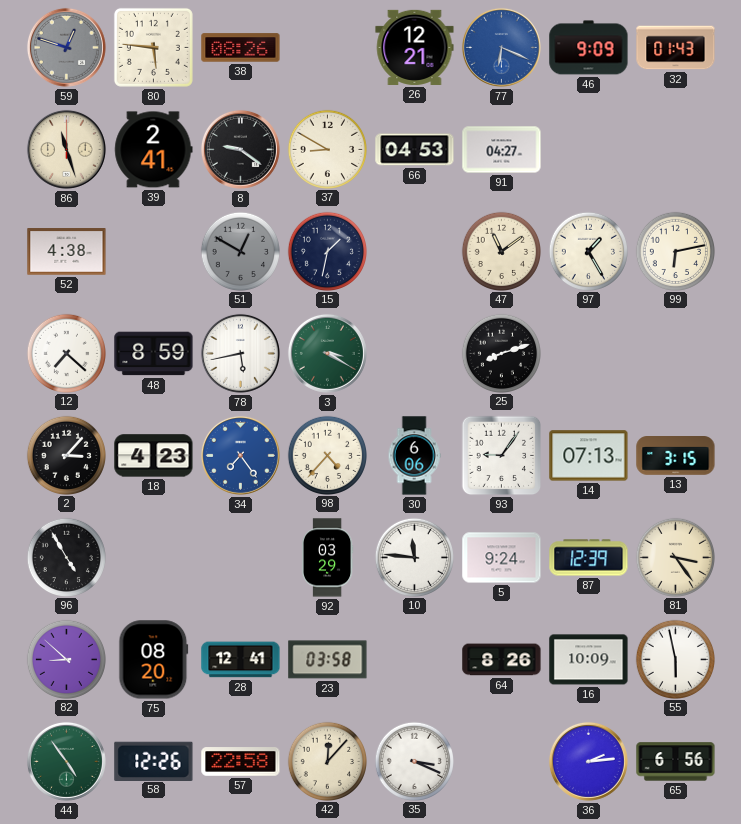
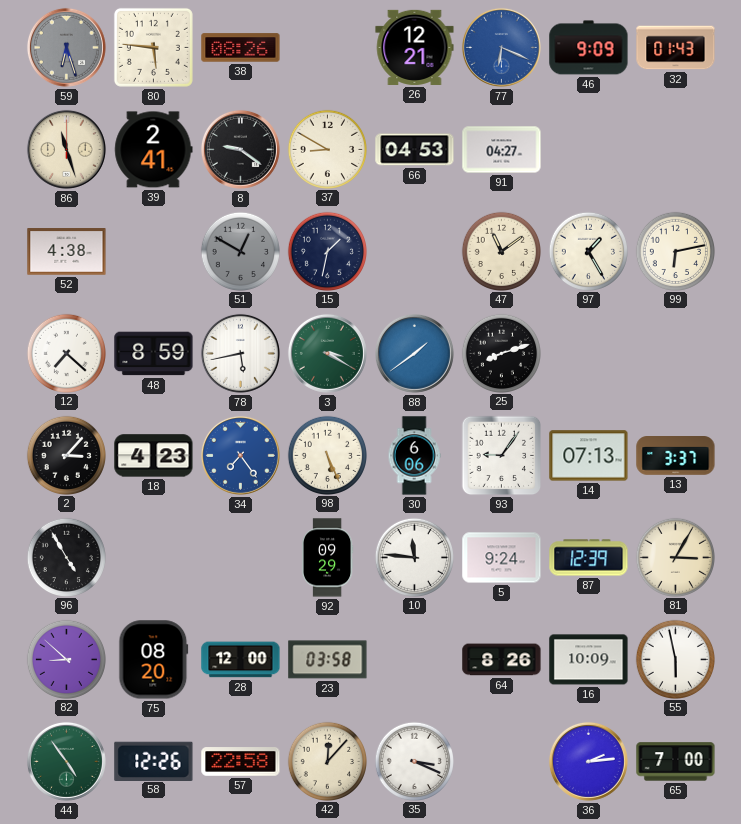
59: 12:48 -> 6:27
88: none -> 1:39
98: 4:37 -> 5:26
13: 3:15 -> 3:37
92: 03:29 -> 09:29
81: 3:24 -> 3:05
28: 12:41 -> 12:00
65: 6:56 -> 7:00
